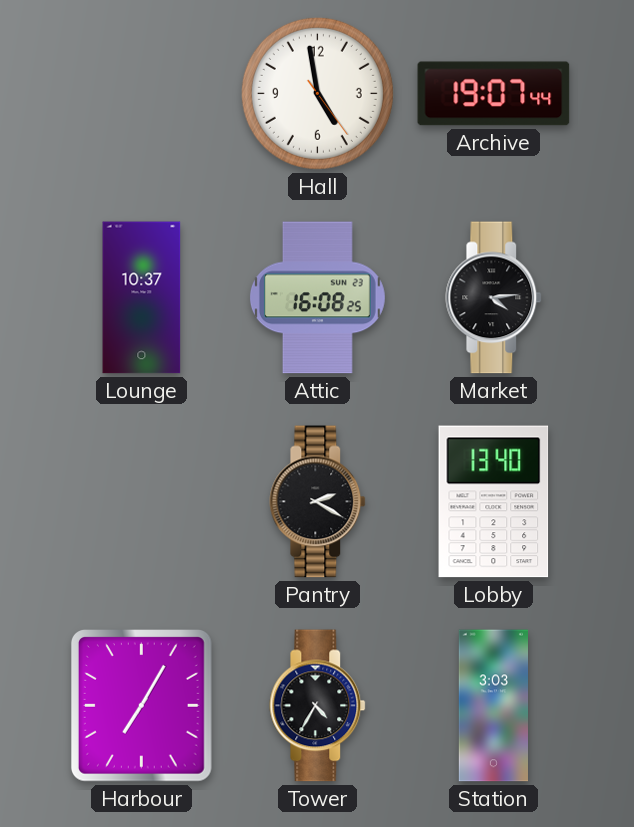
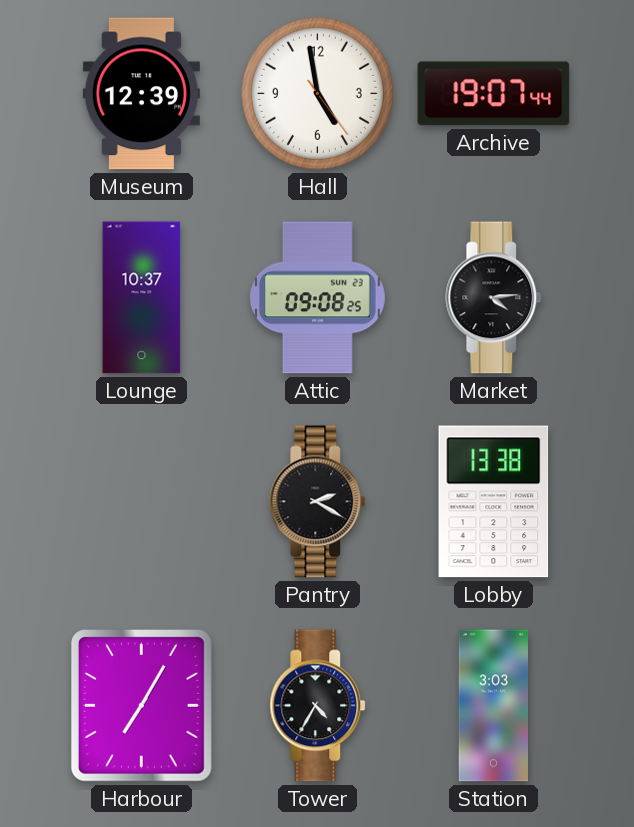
Museum: none -> 12:39
Attic: 16:08 -> 09:08
Lobby: 13:40 -> 13:38
